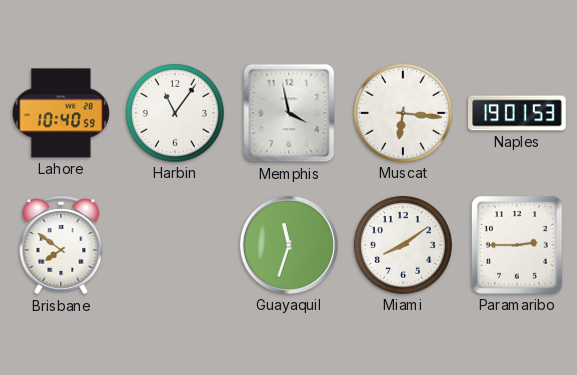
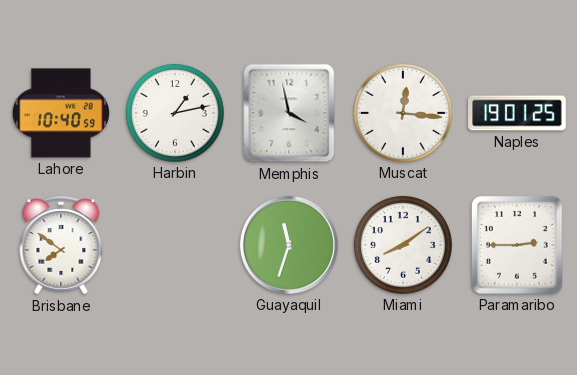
Harbin: 11:06 -> 1:13
Muscat: 6:16 -> 12:16
Naples: 19:01:53 -> 19:01:25
